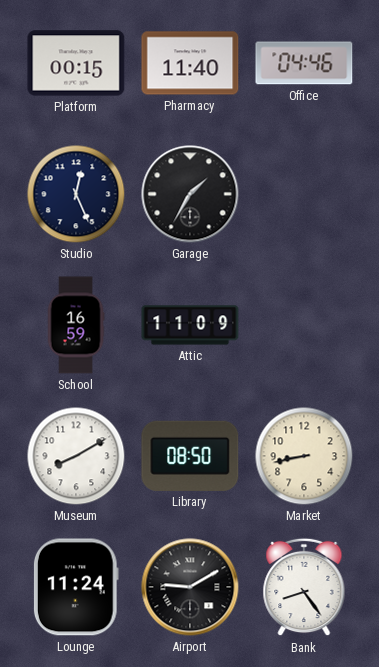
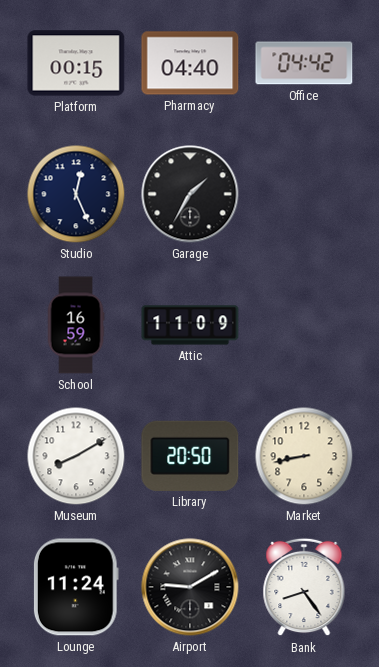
Pharmacy: 11:40 -> 04:40
Office: 04:46 -> 04:42
Library: 08:50 -> 20:50
